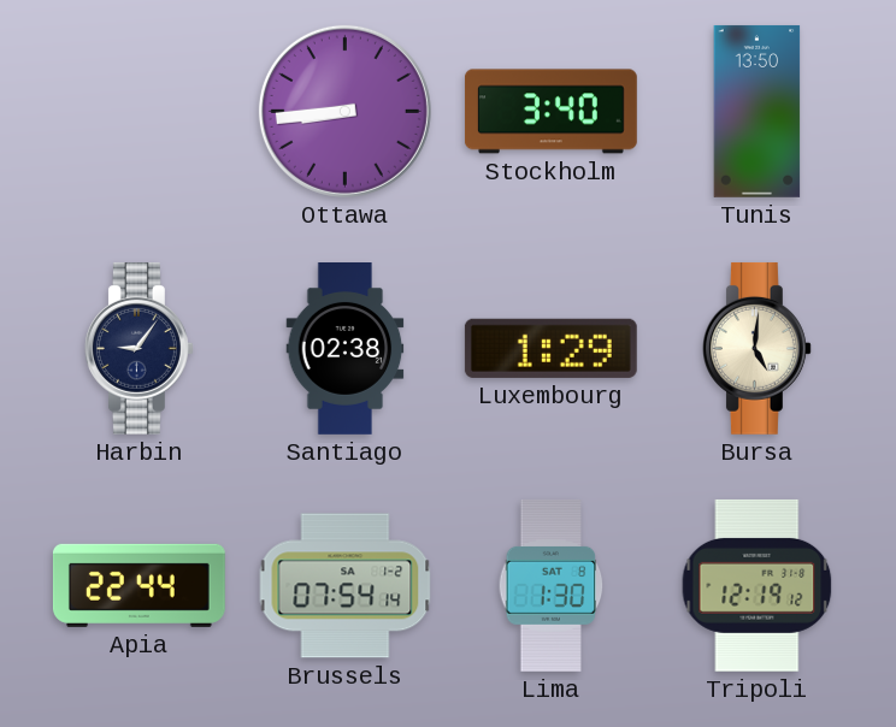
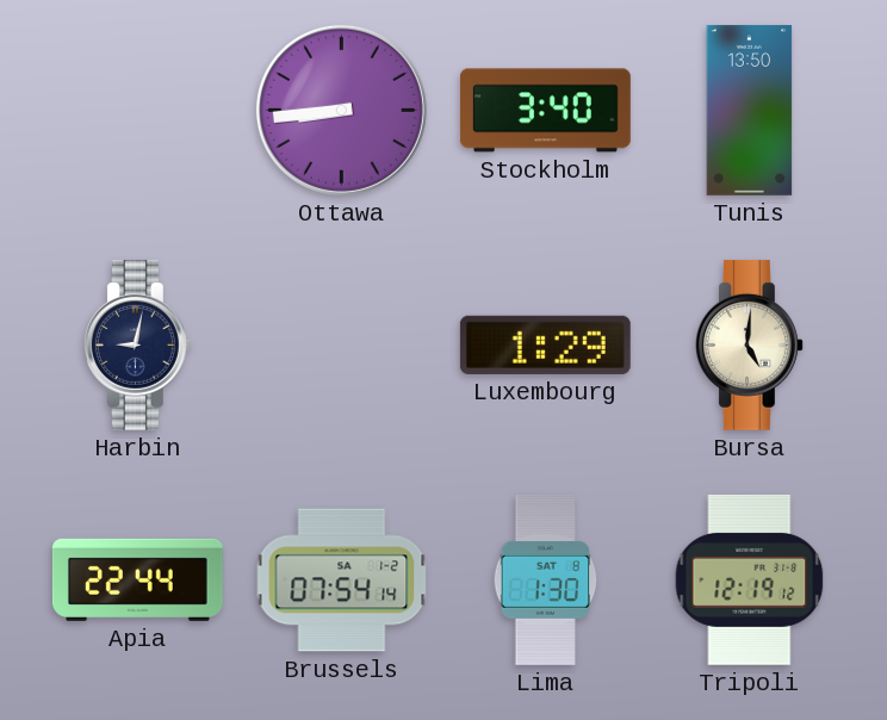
Harbin: 9:06 -> 9:02
Santiago: 02:38 -> none
